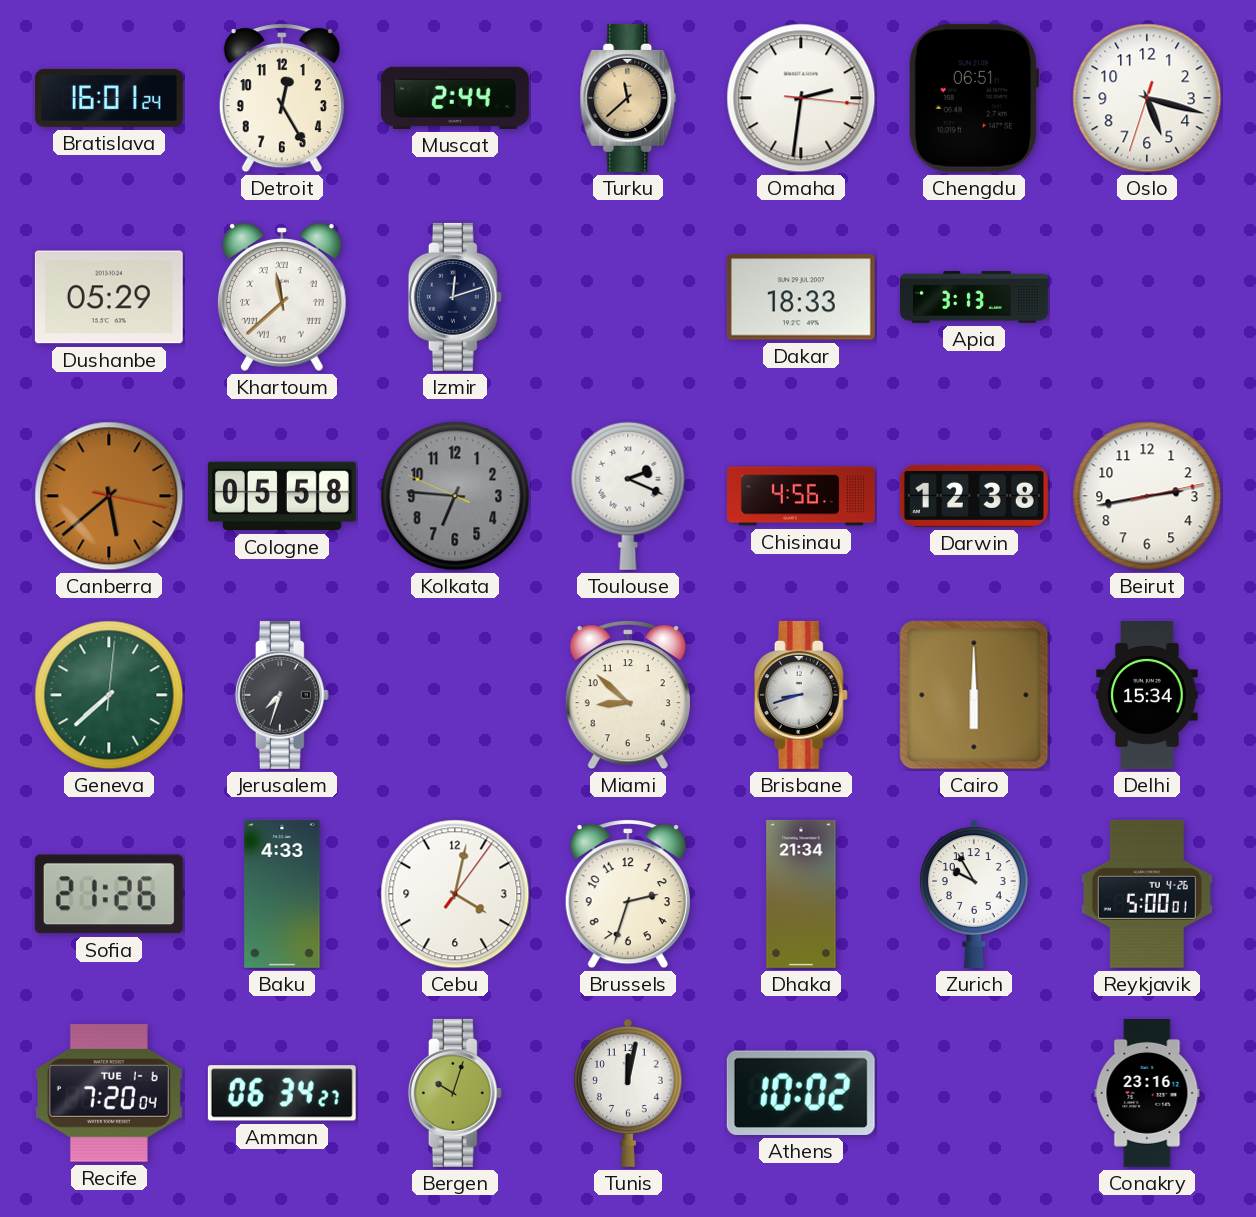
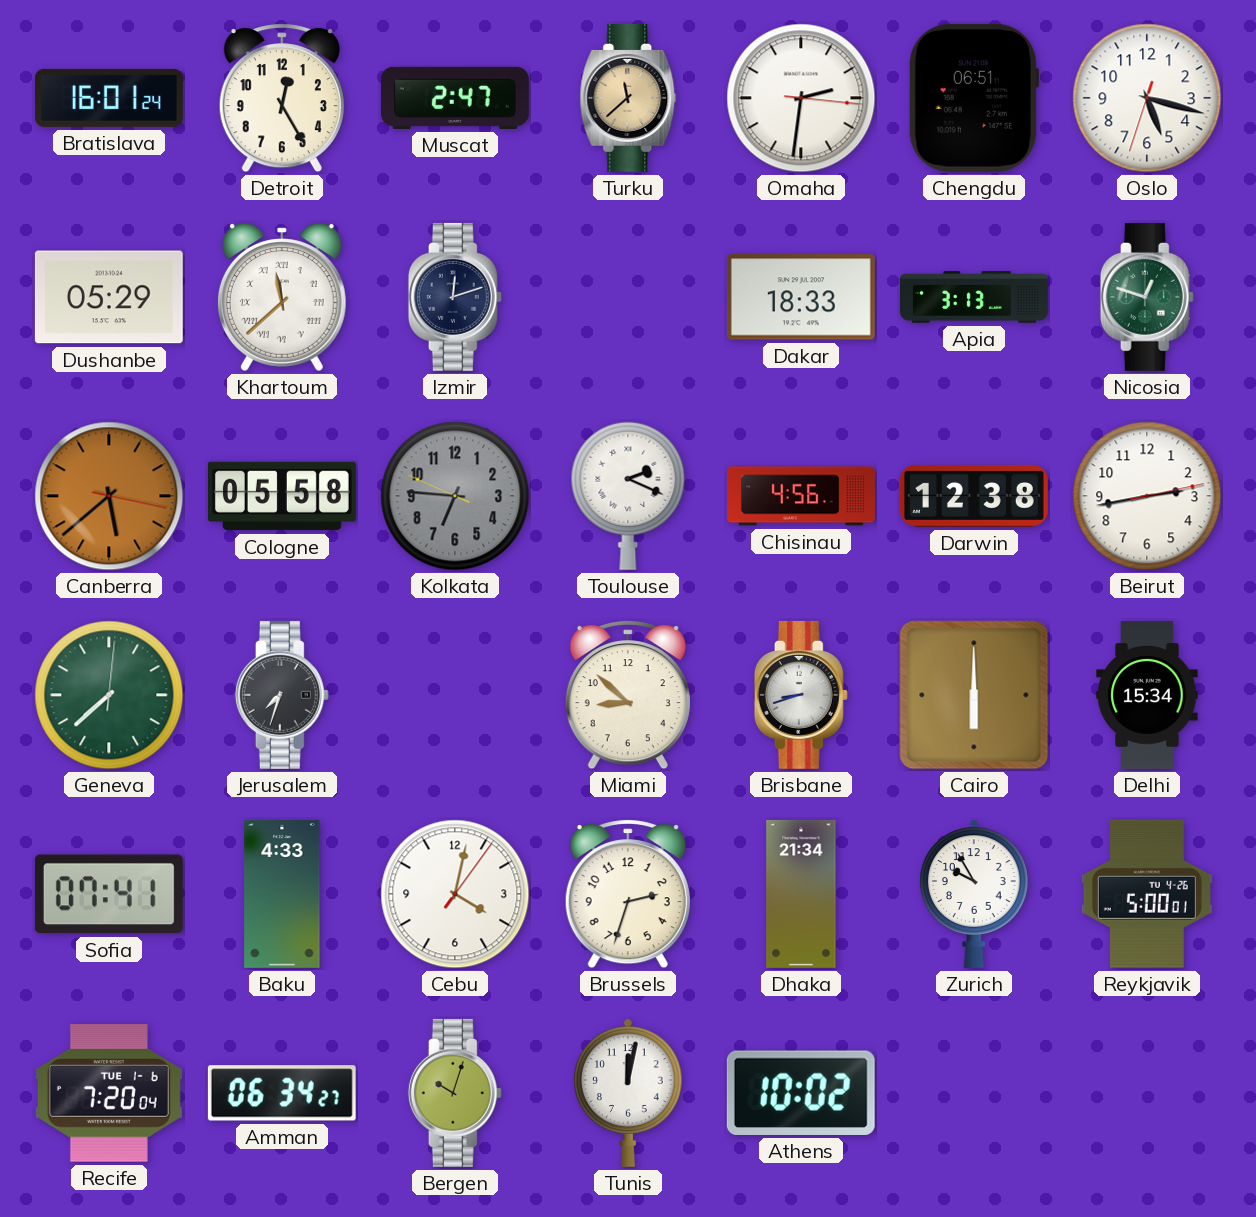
Muscat: 2:44 -> 2:47
Nicosia: none -> 12:48
Sofia: 21:26 -> 07:41
Conakry: 23:16 -> none
